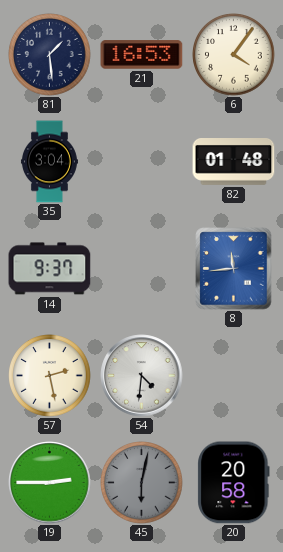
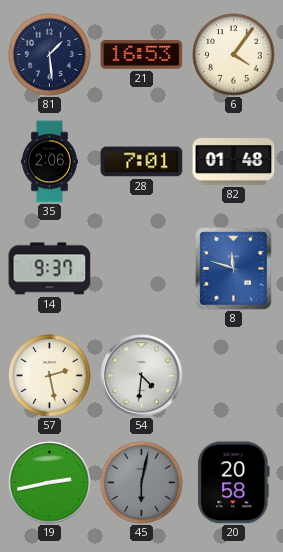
35: 3:04 -> 2:06
28: none -> 7:01
8: 11:44 -> 11:48
19: 2:45 -> 2:43
